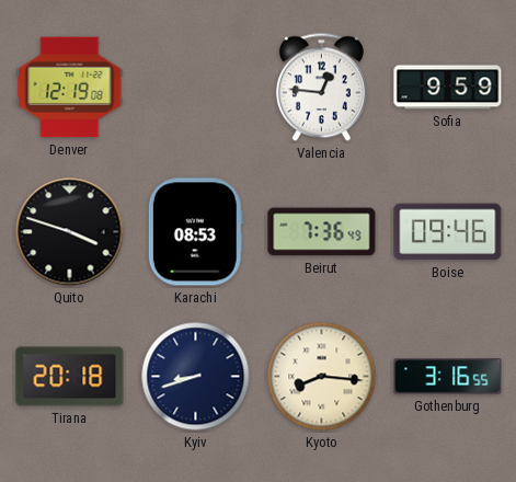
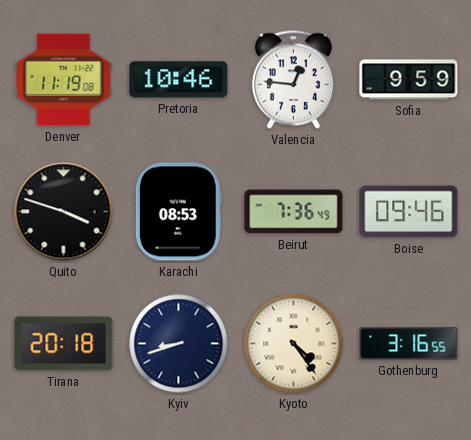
Denver: 12:19 -> 11:19
Pretoria: none -> 10:46
Kyoto: 8:16 -> 4:24
